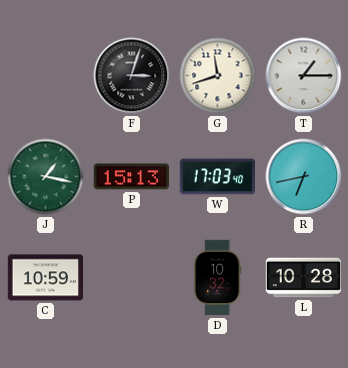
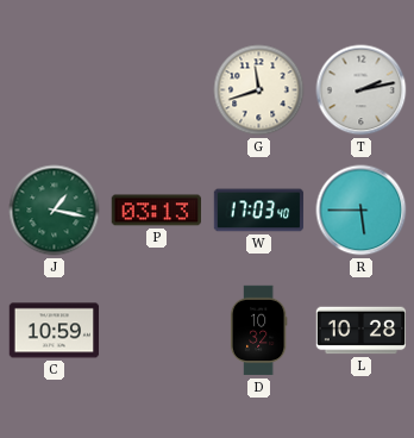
F: 3:03 -> none
T: 1:15 -> 2:13
P: 15:13 -> 03:13
R: 6:43 -> 5:45
